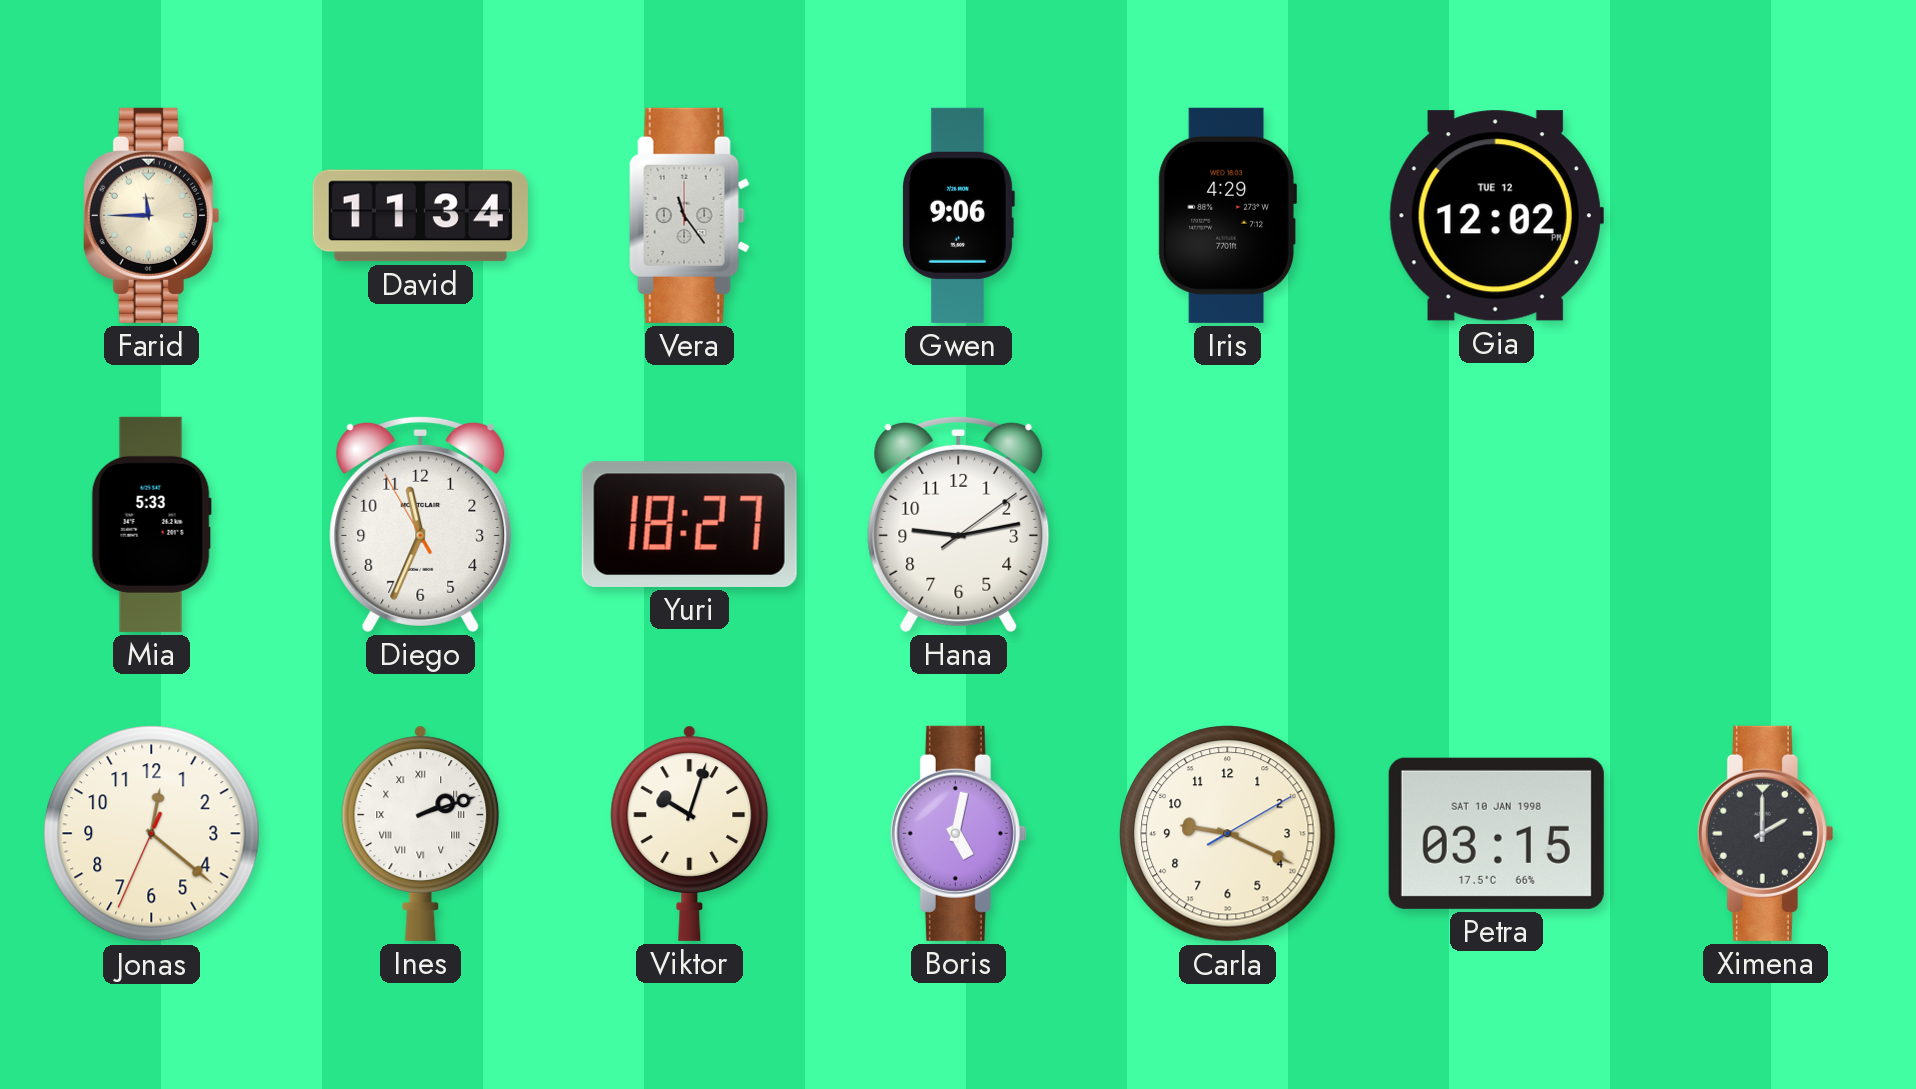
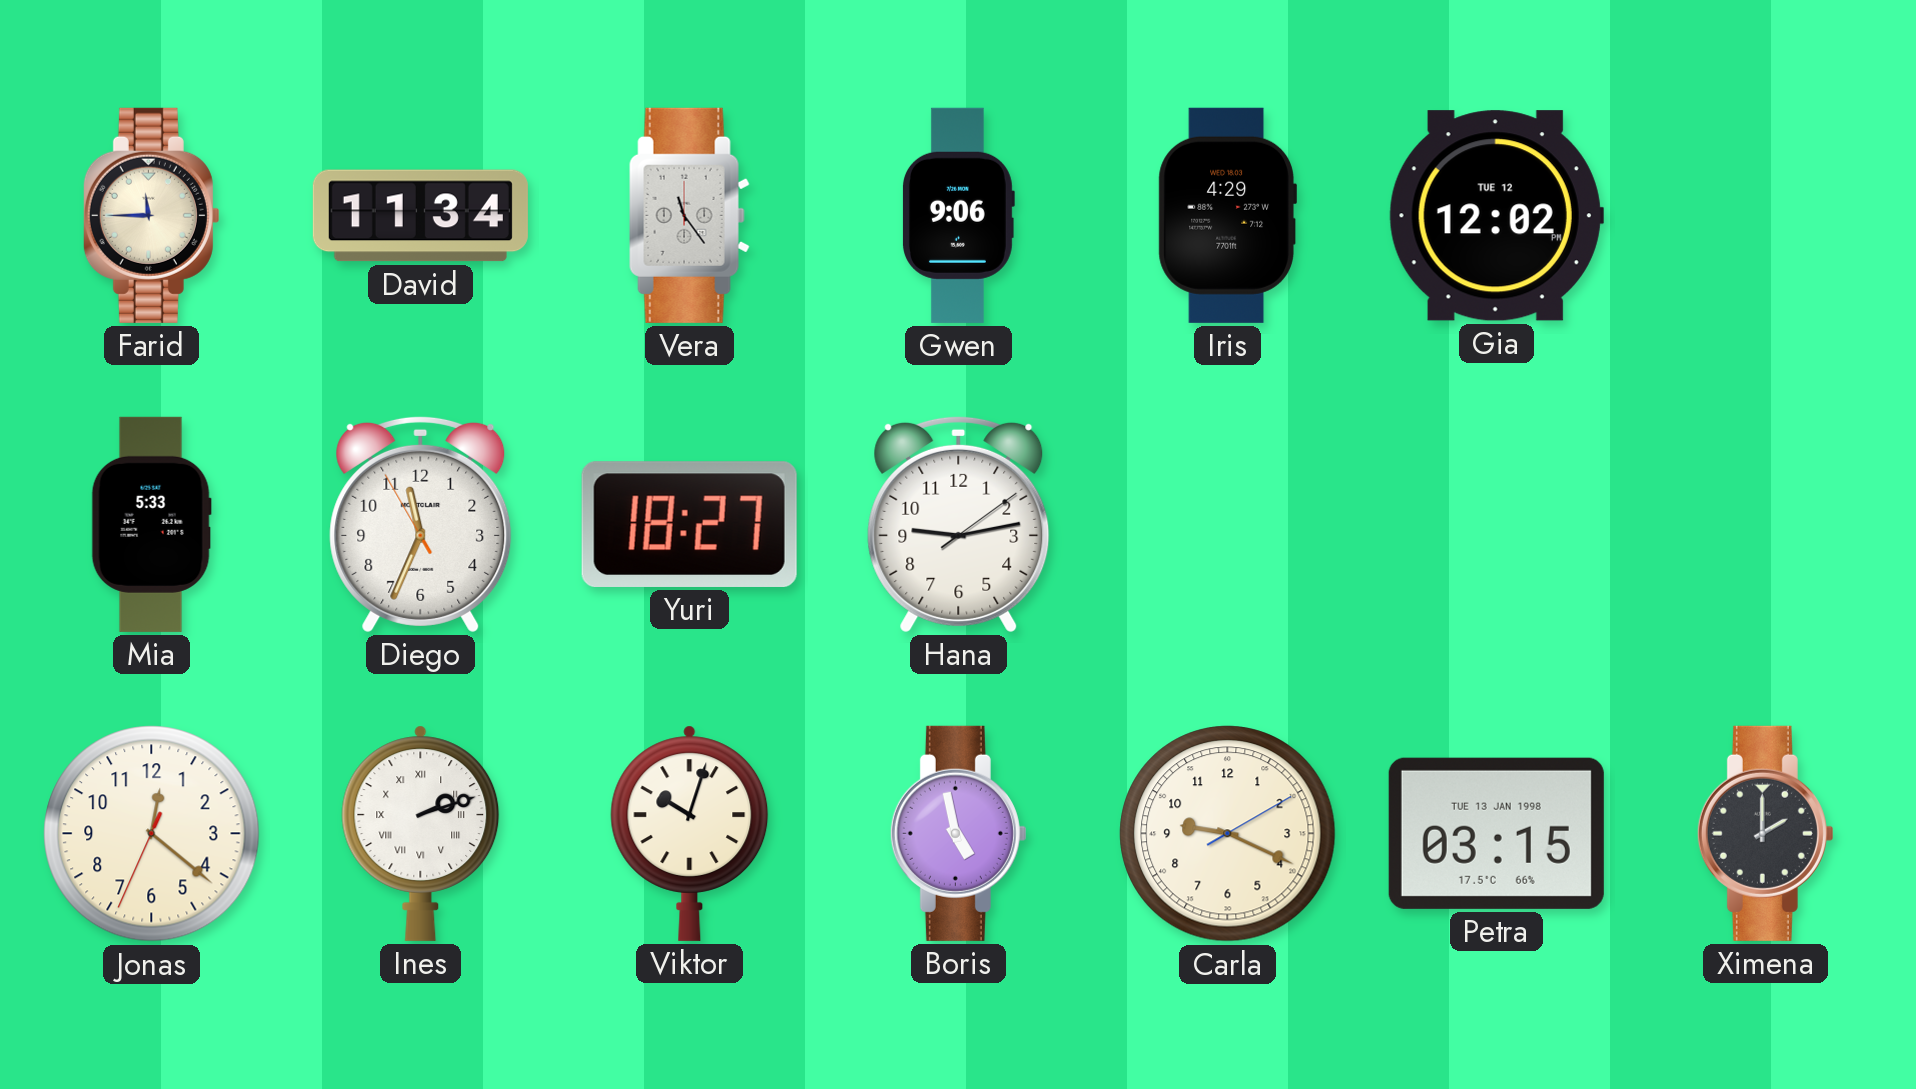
Boris: 5:02 -> 4:58
Petra date: SAT 10 JAN 1998 -> TUE 13 JAN 1998
